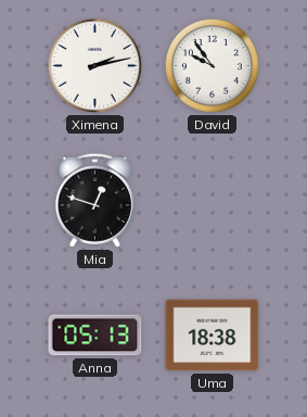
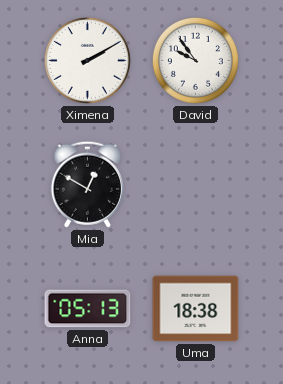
Ximena: 2:13 -> 2:10
Mia: 12:48 -> 12:50
